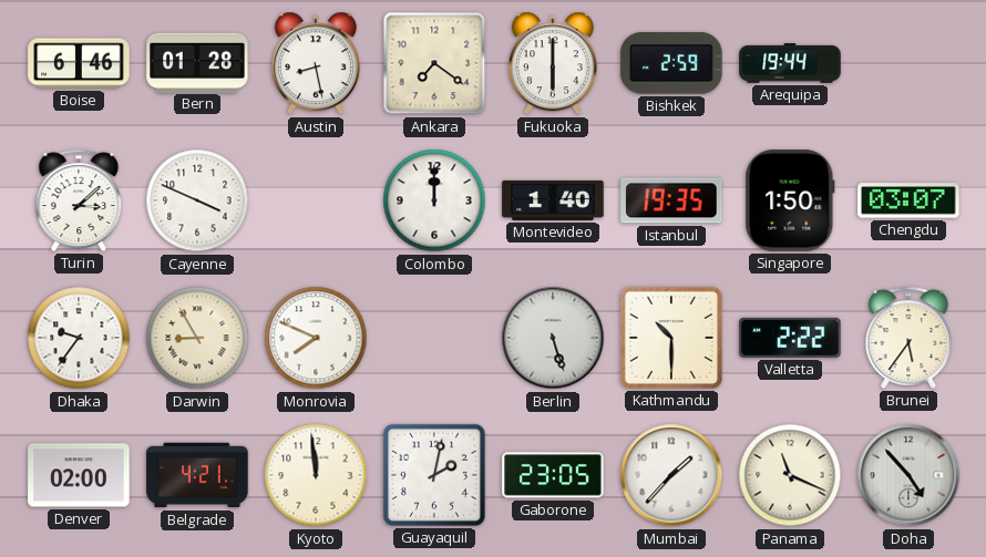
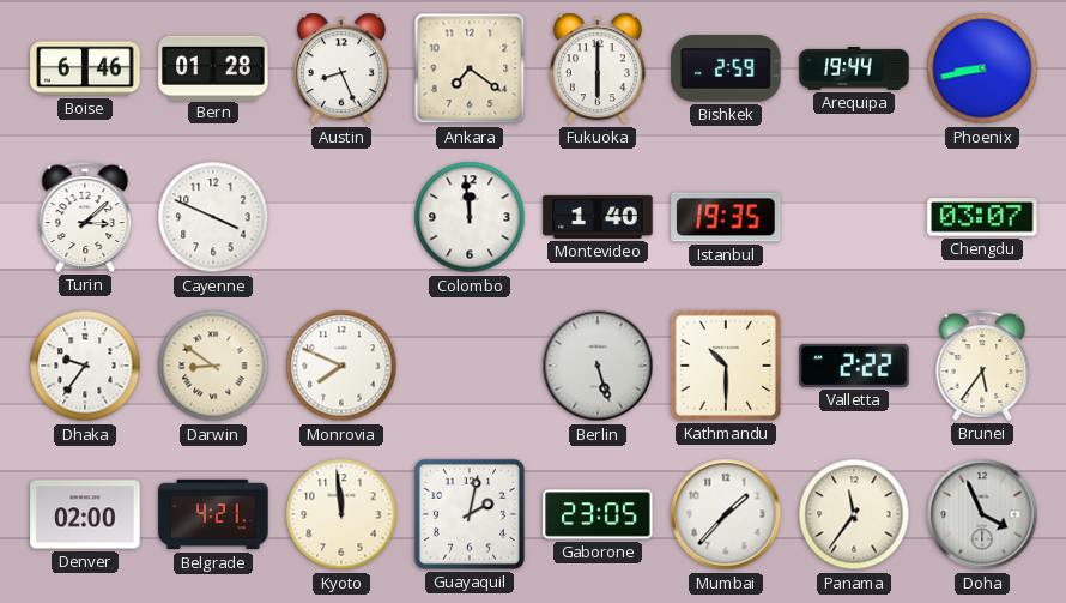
Austin: 8:28 -> 8:26
Phoenix: none -> 8:43
Colombo: 12:00 -> 11:59
Singapore: 1:50 -> none
Darwin: 8:55 -> 8:51
Panama: 11:19 -> 11:36
Doha: 4:53 -> 3:56
